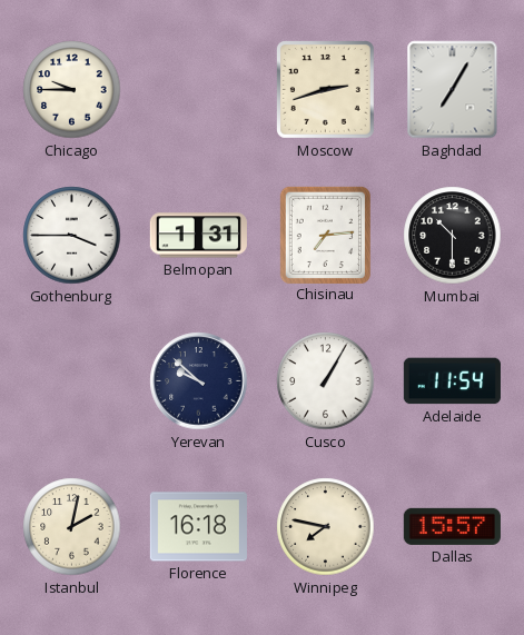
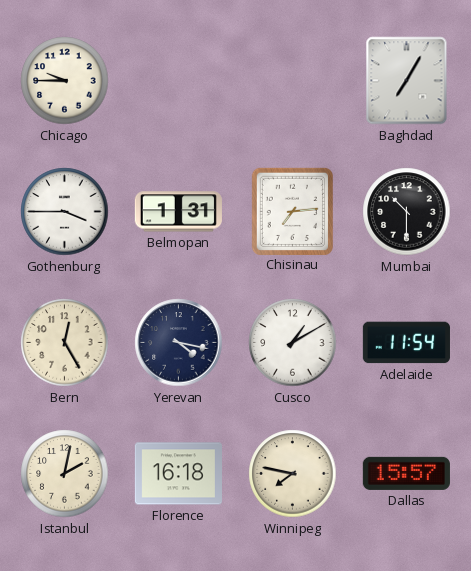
Moscow: 2:42 -> none
Bern: none -> 12:25
Yerevan: 9:52 -> 4:17
Cusco: 1:05 -> 1:10
